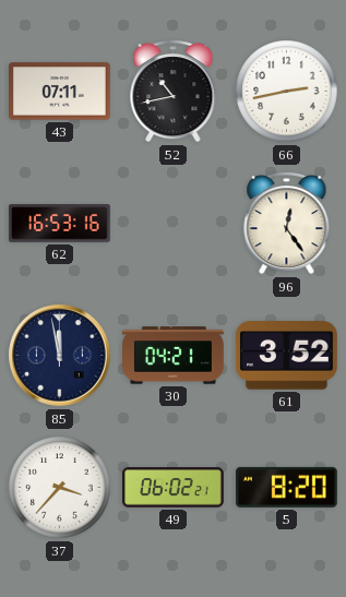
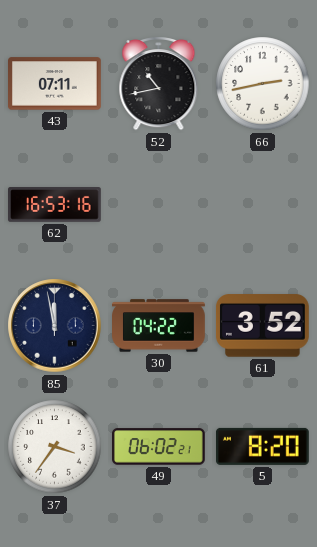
96: 12:24 -> none
30: 04:21 -> 04:22
37: 3:37 -> 3:36
